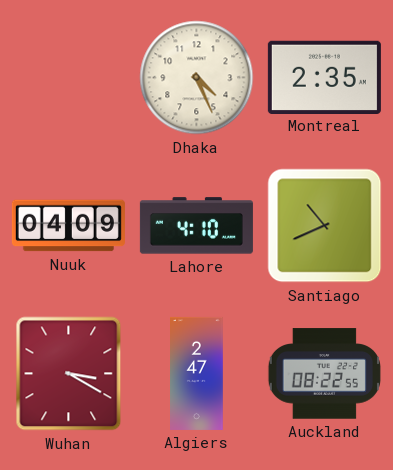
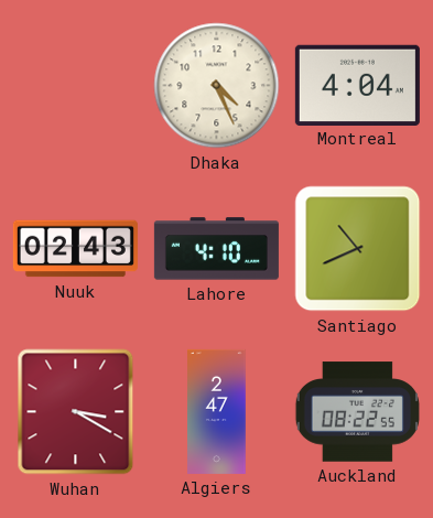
Montreal: 2:35 -> 4:04
Nuuk: 04:09 -> 02:43
